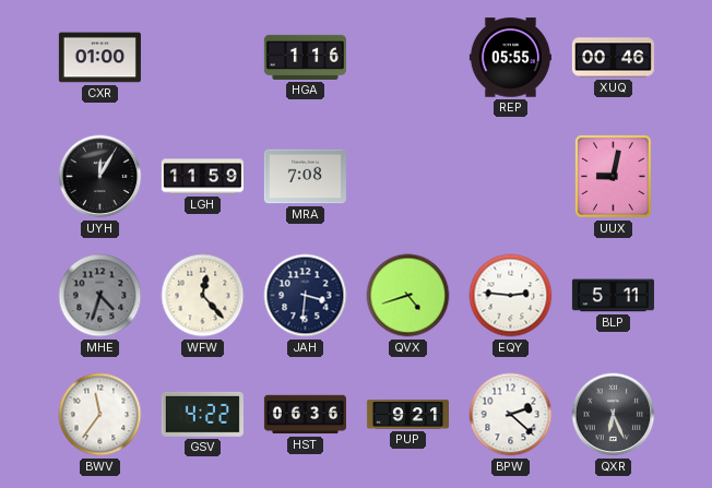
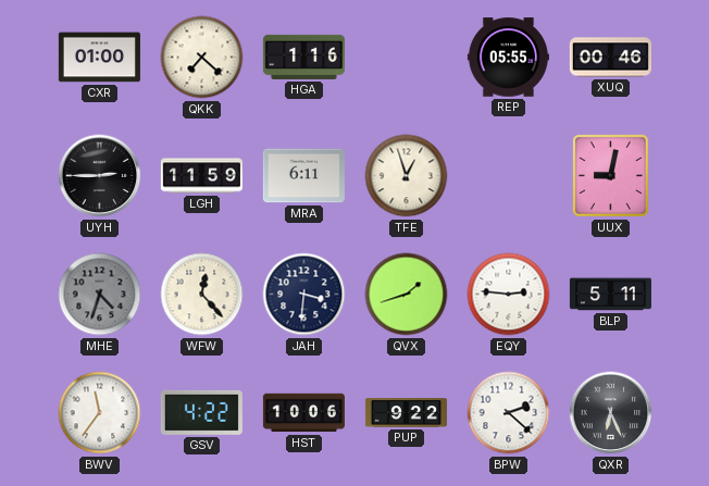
QKK: none -> 7:22
UYH: 12:05 -> 2:45
MRA: 7:08 -> 6:11
TFE: none -> 12:57
QVX: 4:42 -> 1:42
HST: 06:36 -> 10:06
PUP: 9:21 -> 9:22
